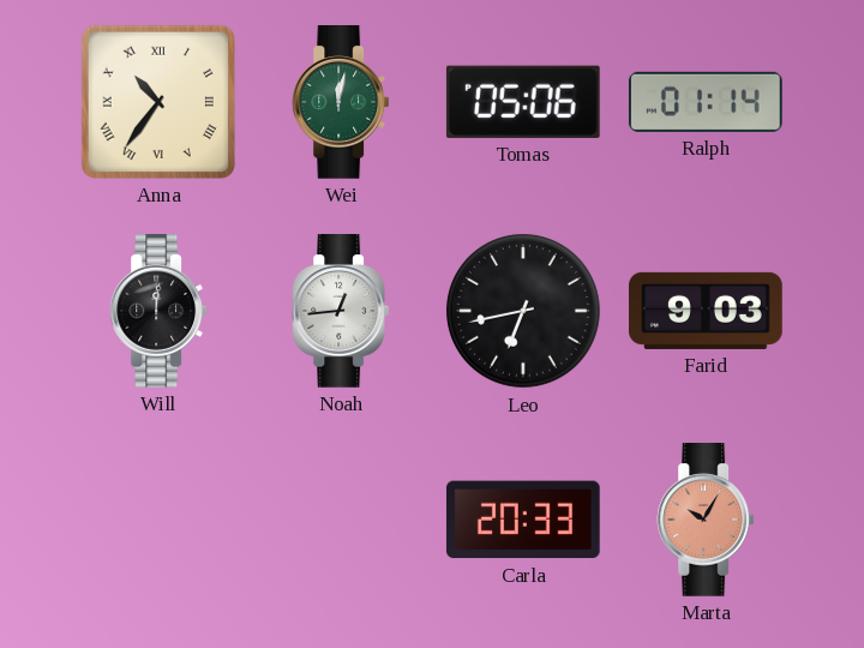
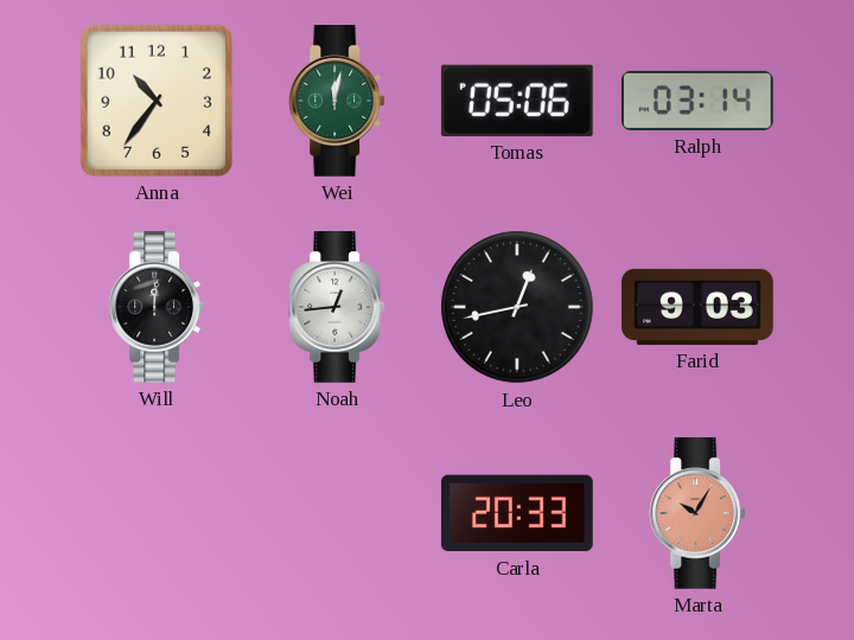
Anna numerals: Roman -> Arabic
Ralph: 01:14 -> 03:14
Leo: 6:43 -> 12:43
